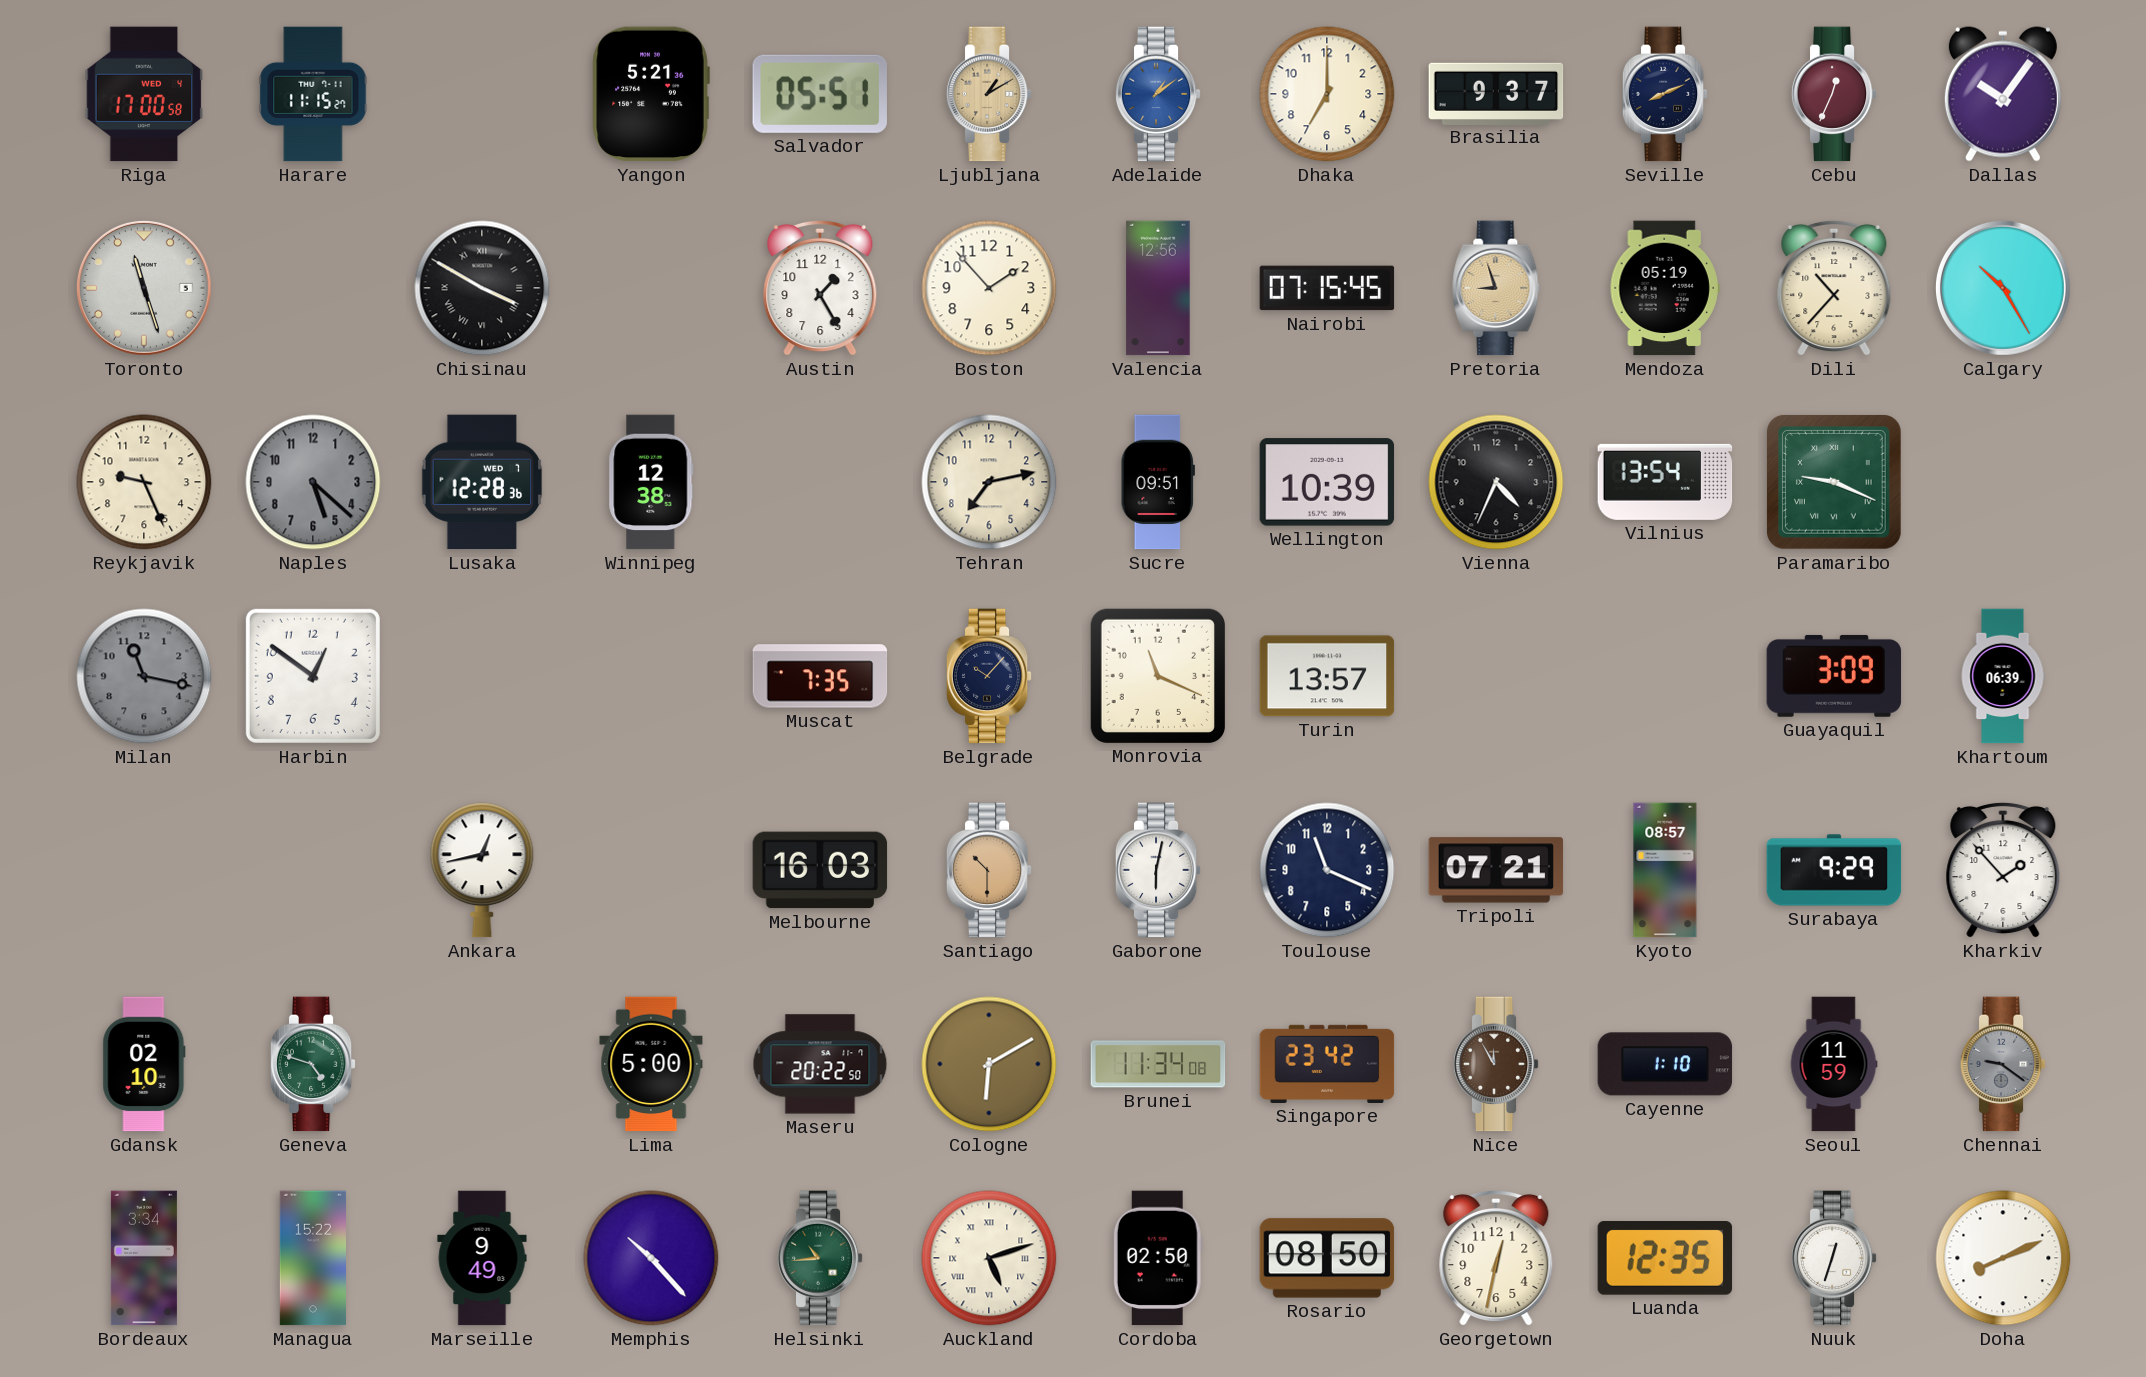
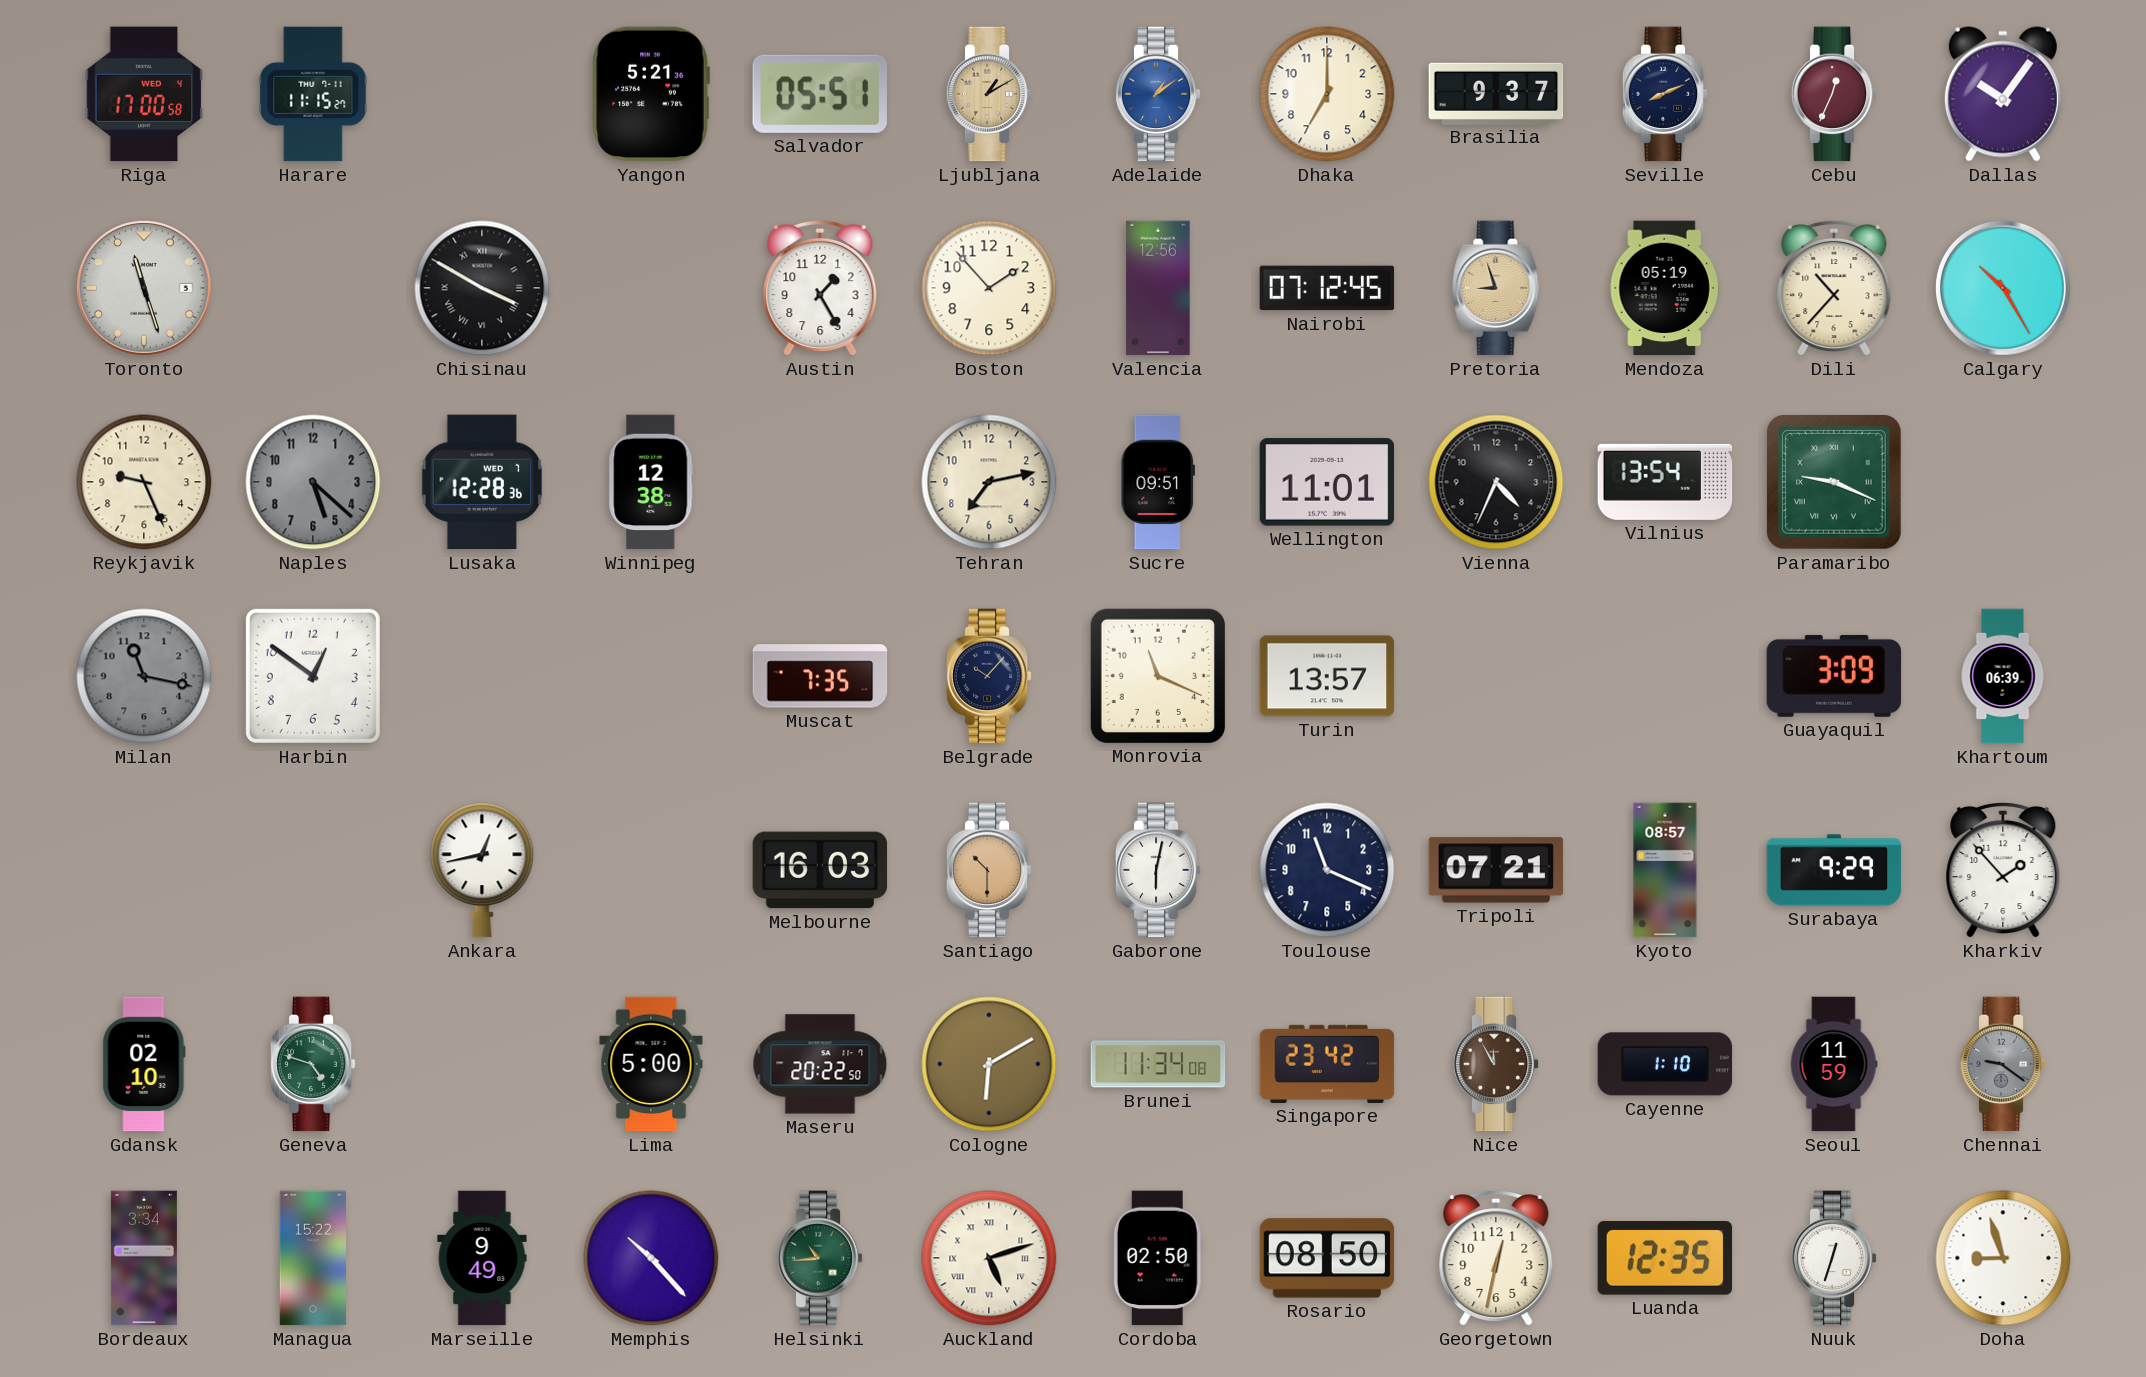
Nairobi: 07:15 -> 07:12
Wellington: 10:39 -> 11:01
Doha: 8:11 -> 8:57
